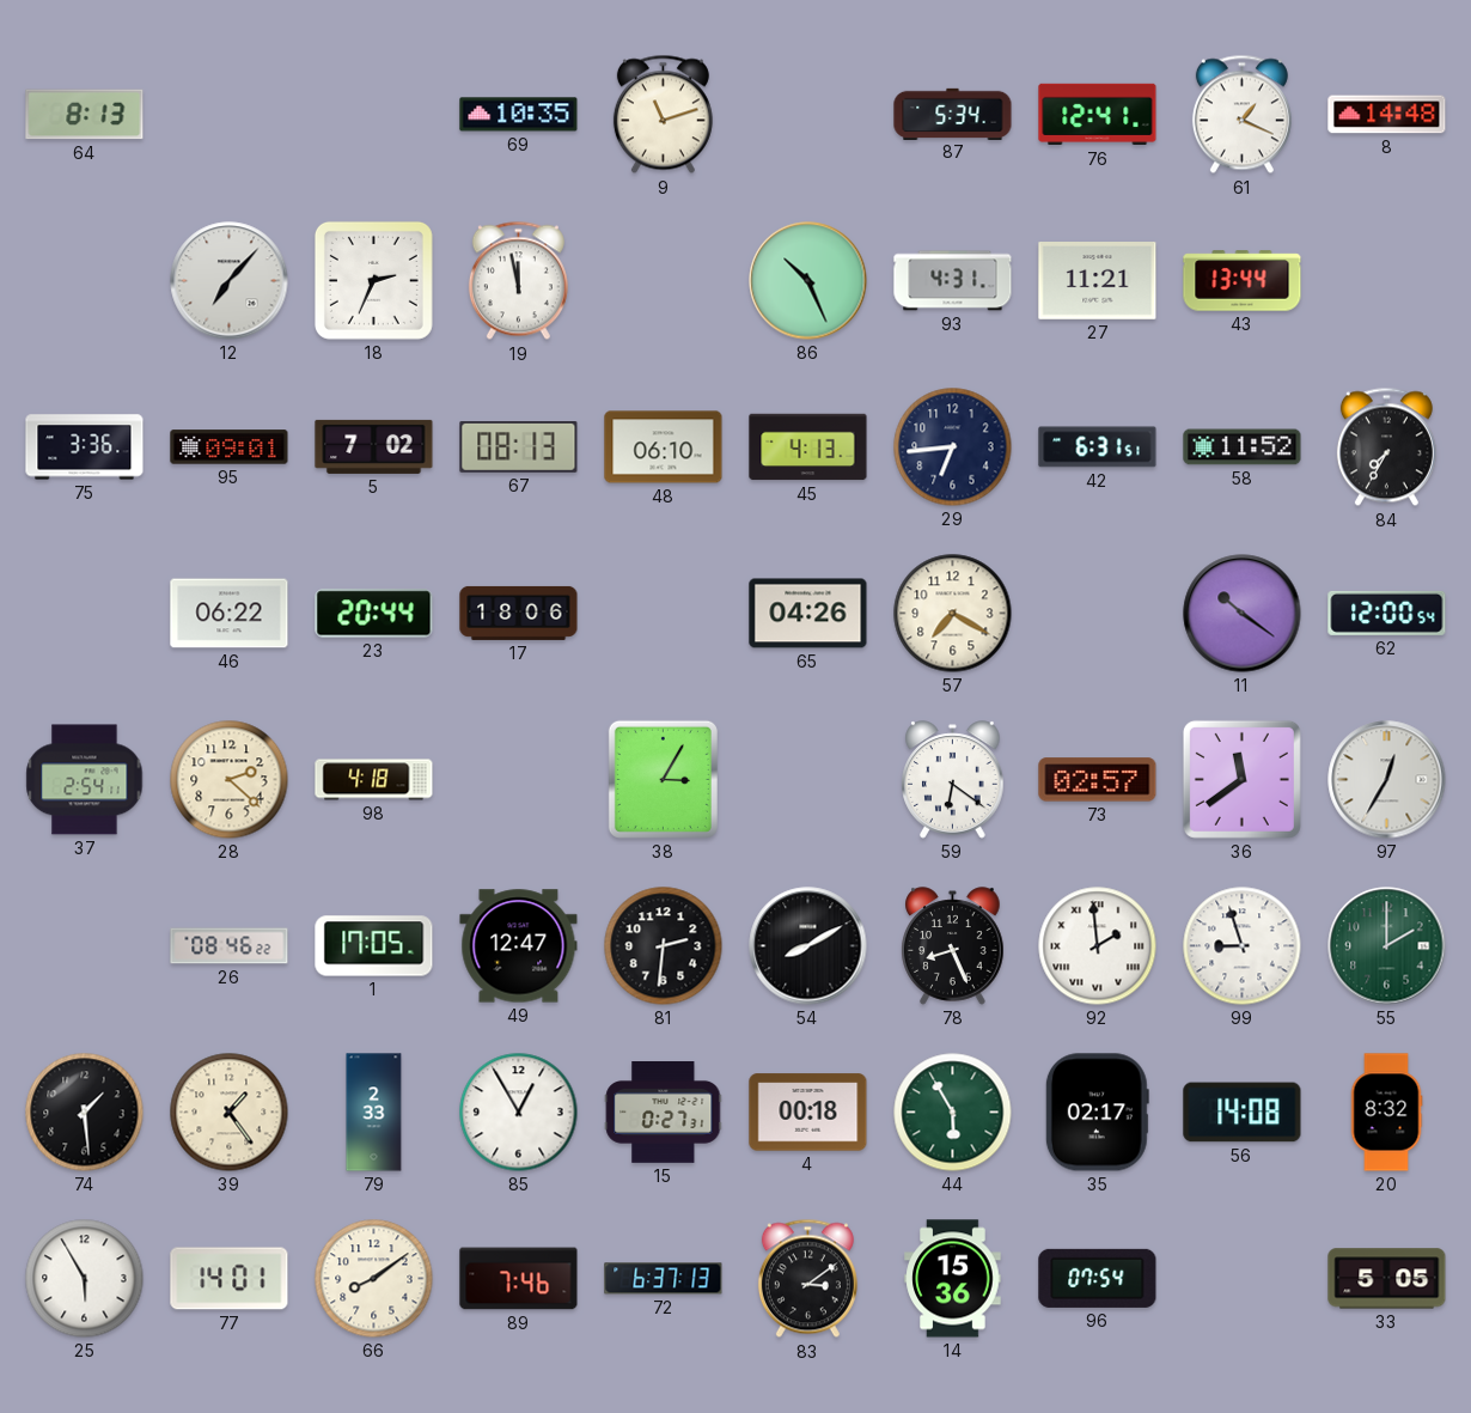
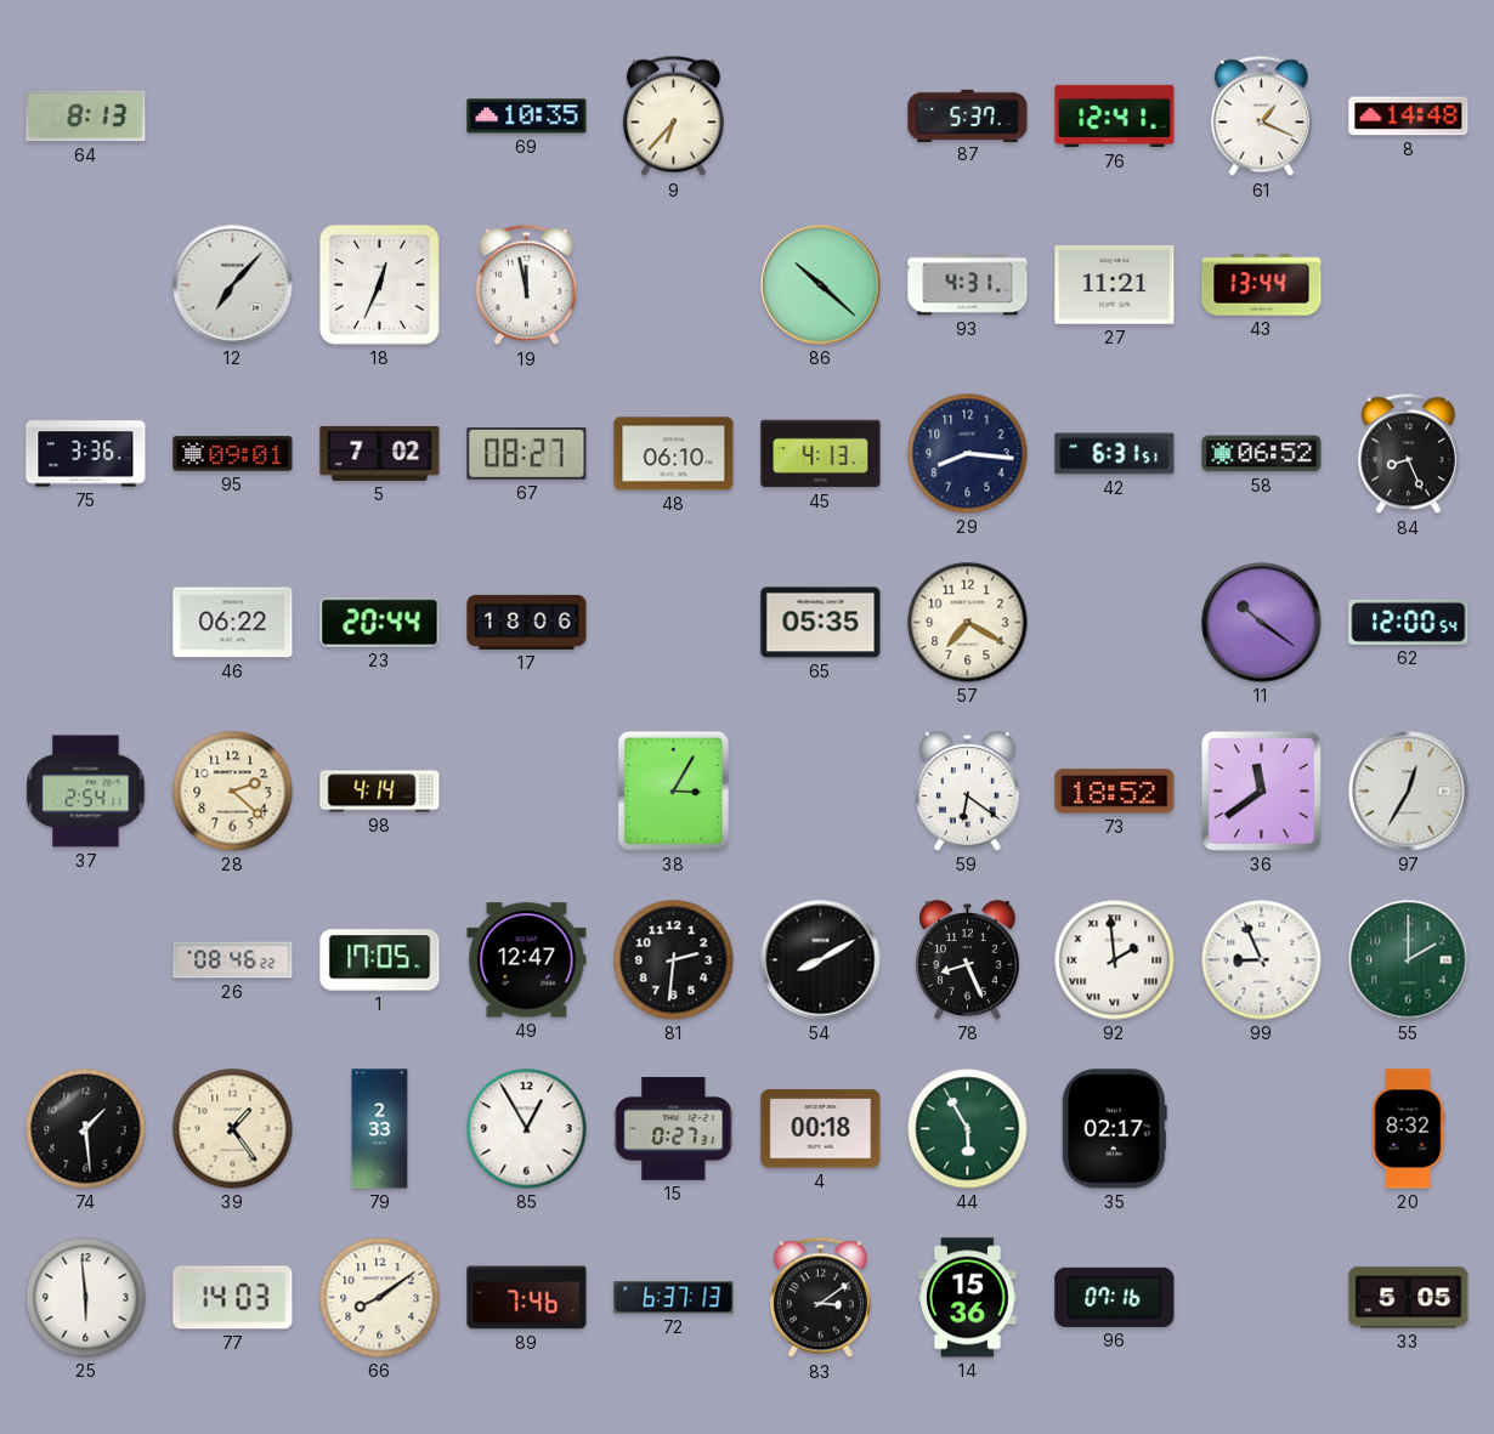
9: 11:12 -> 6:37
87: 5:34 -> 5:37
18: 2:34 -> 12:34
86: 10:26 -> 10:22
67: 08:13 -> 08:27
29: 6:44 -> 8:16
58: 11:52 -> 06:52
84: 7:35 -> 8:26
65: 04:26 -> 05:35
98: 4:18 -> 4:14
73: 02:57 -> 18:52
99: 8:57 -> 8:56
56: 14:08 -> none
25: 5:55 -> 5:59
77: 14:01 -> 14:03
96: 07:54 -> 07:16
